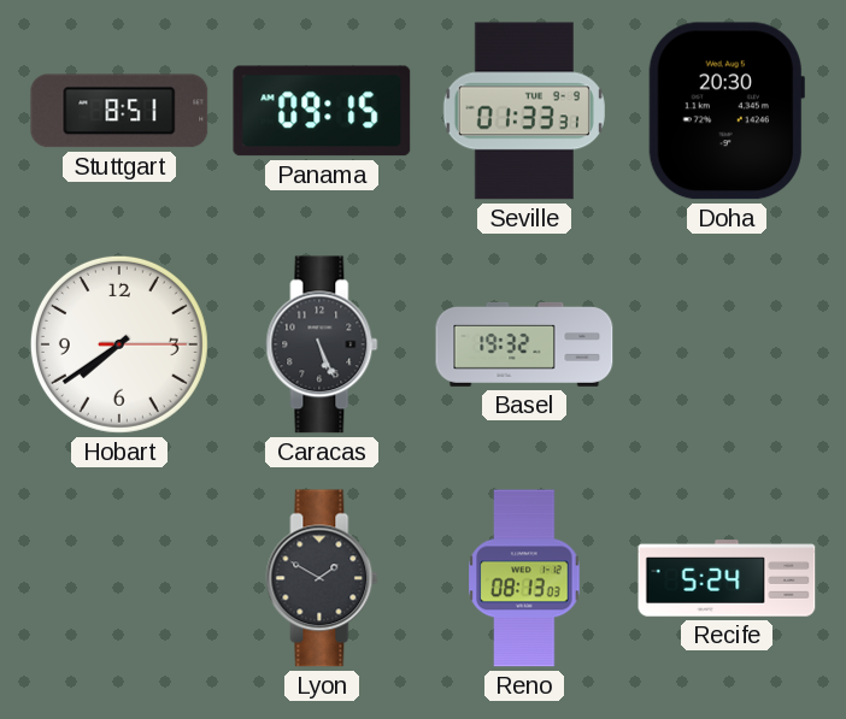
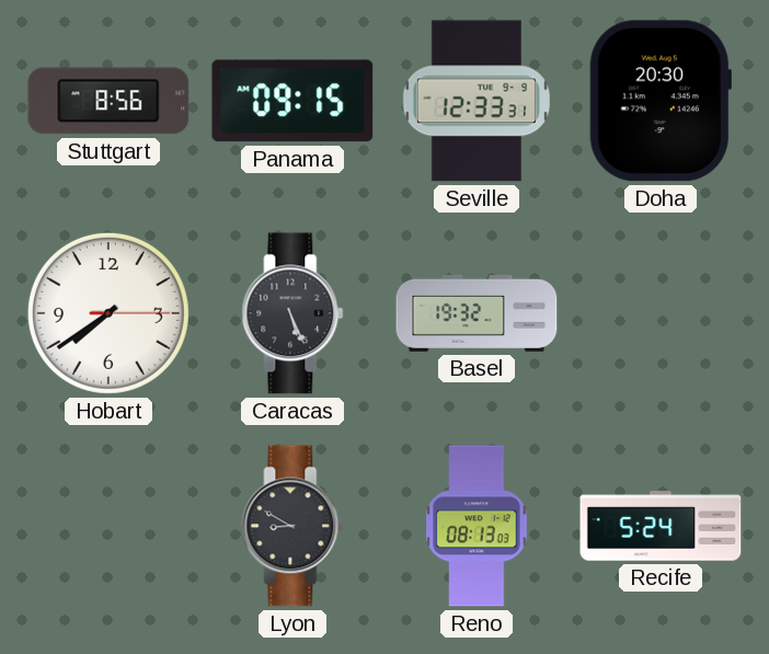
Stuttgart: 8:51 -> 8:56
Seville: 01:33 -> 12:33
Lyon: 1:50 -> 8:50
